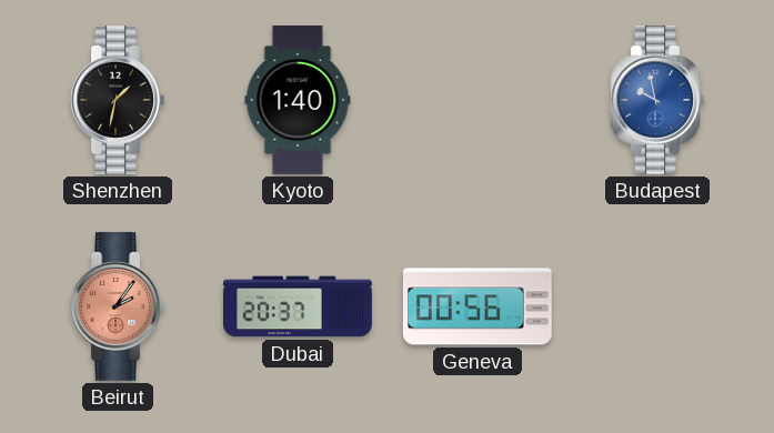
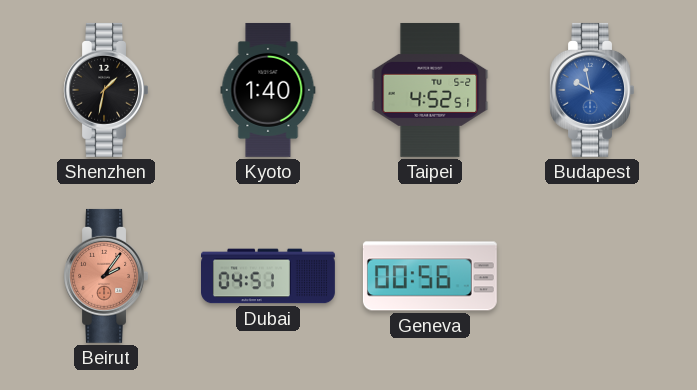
Taipei: none -> 4:52
Dubai: 20:37 -> 04:51
